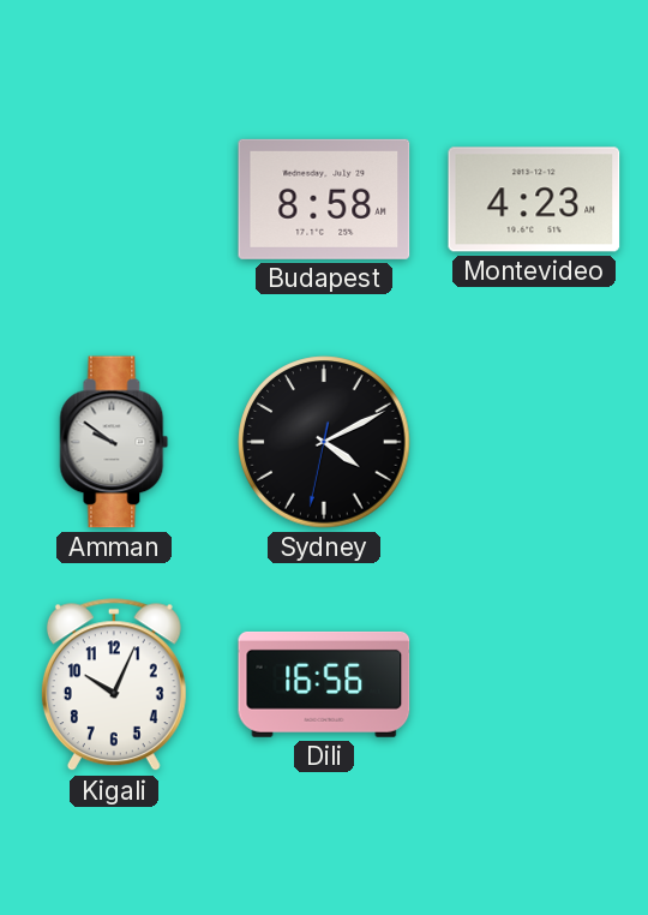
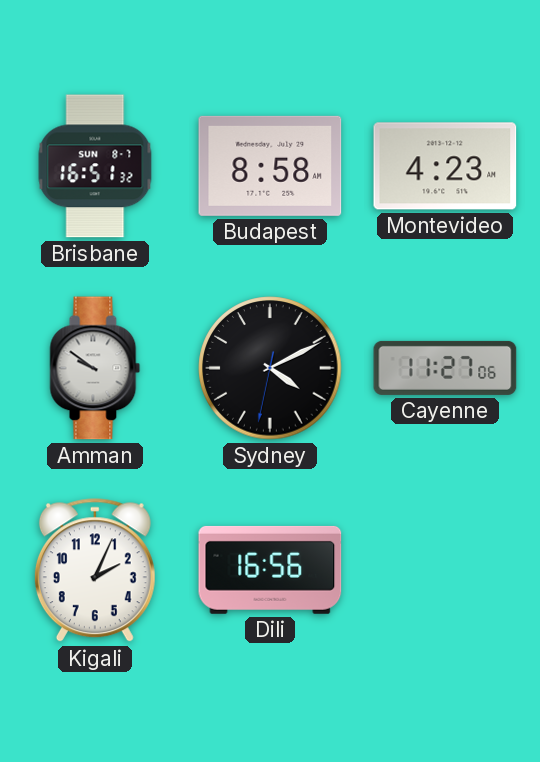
Brisbane: none -> 16:51
Cayenne: none -> 11:27
Kigali: 10:04 -> 2:04
